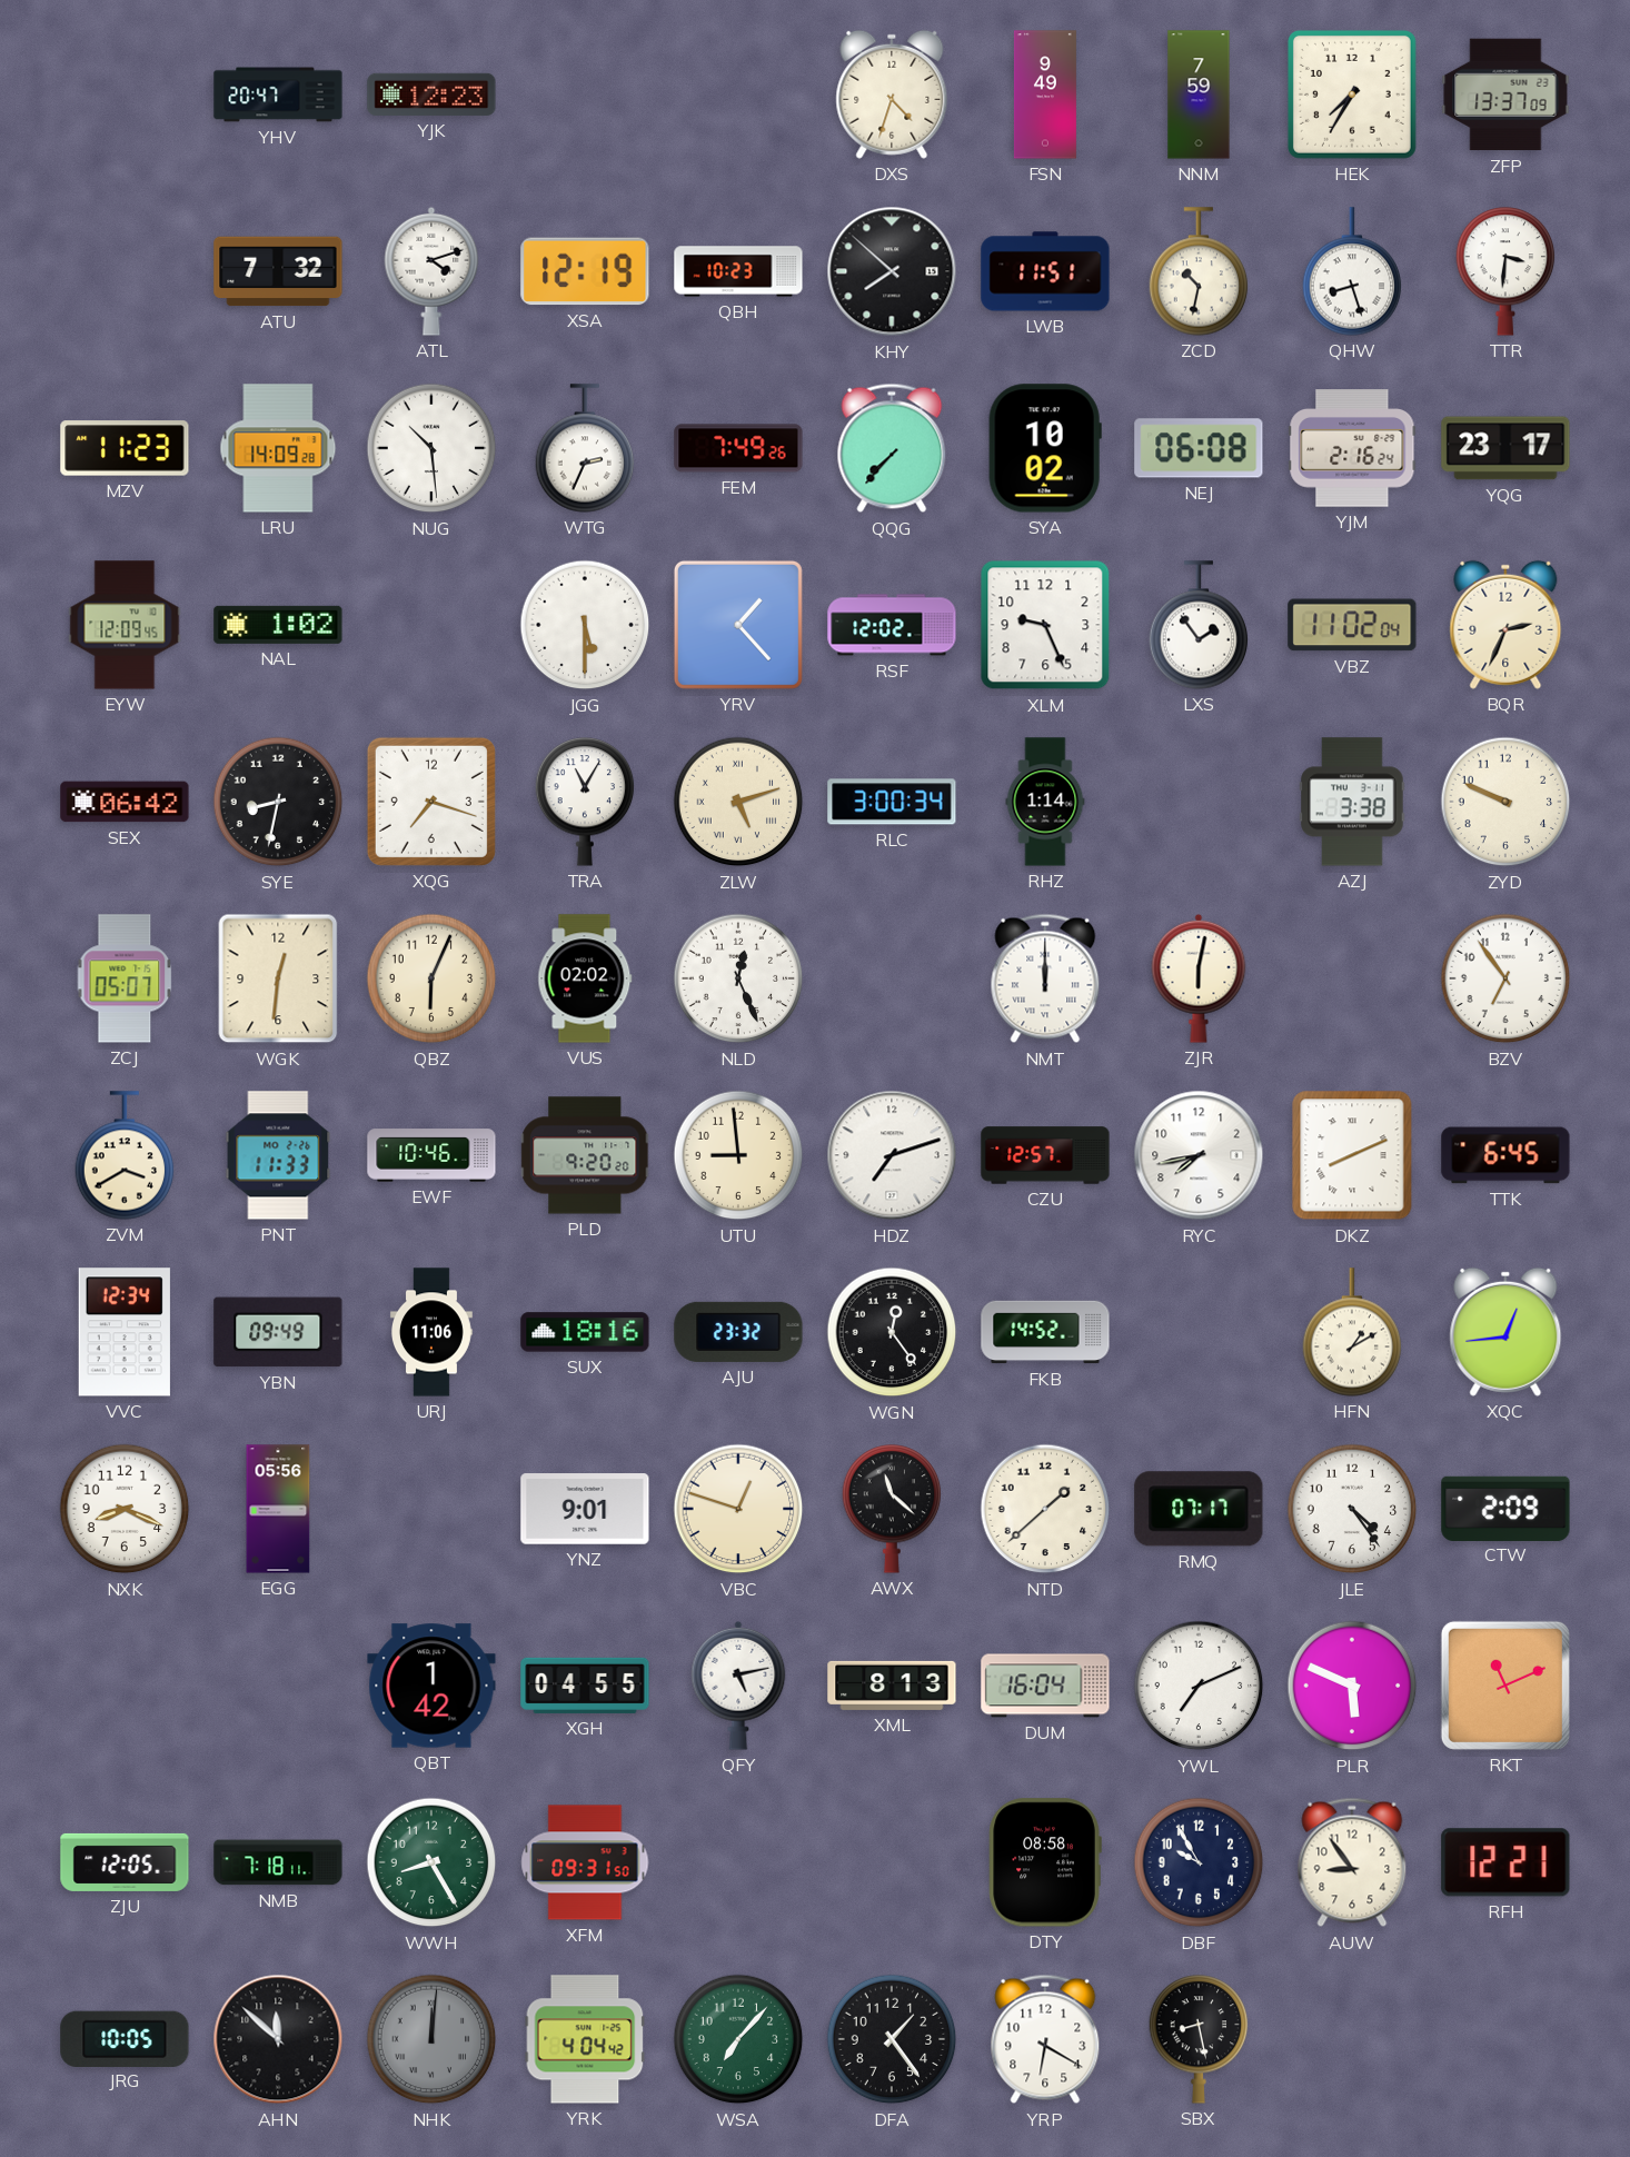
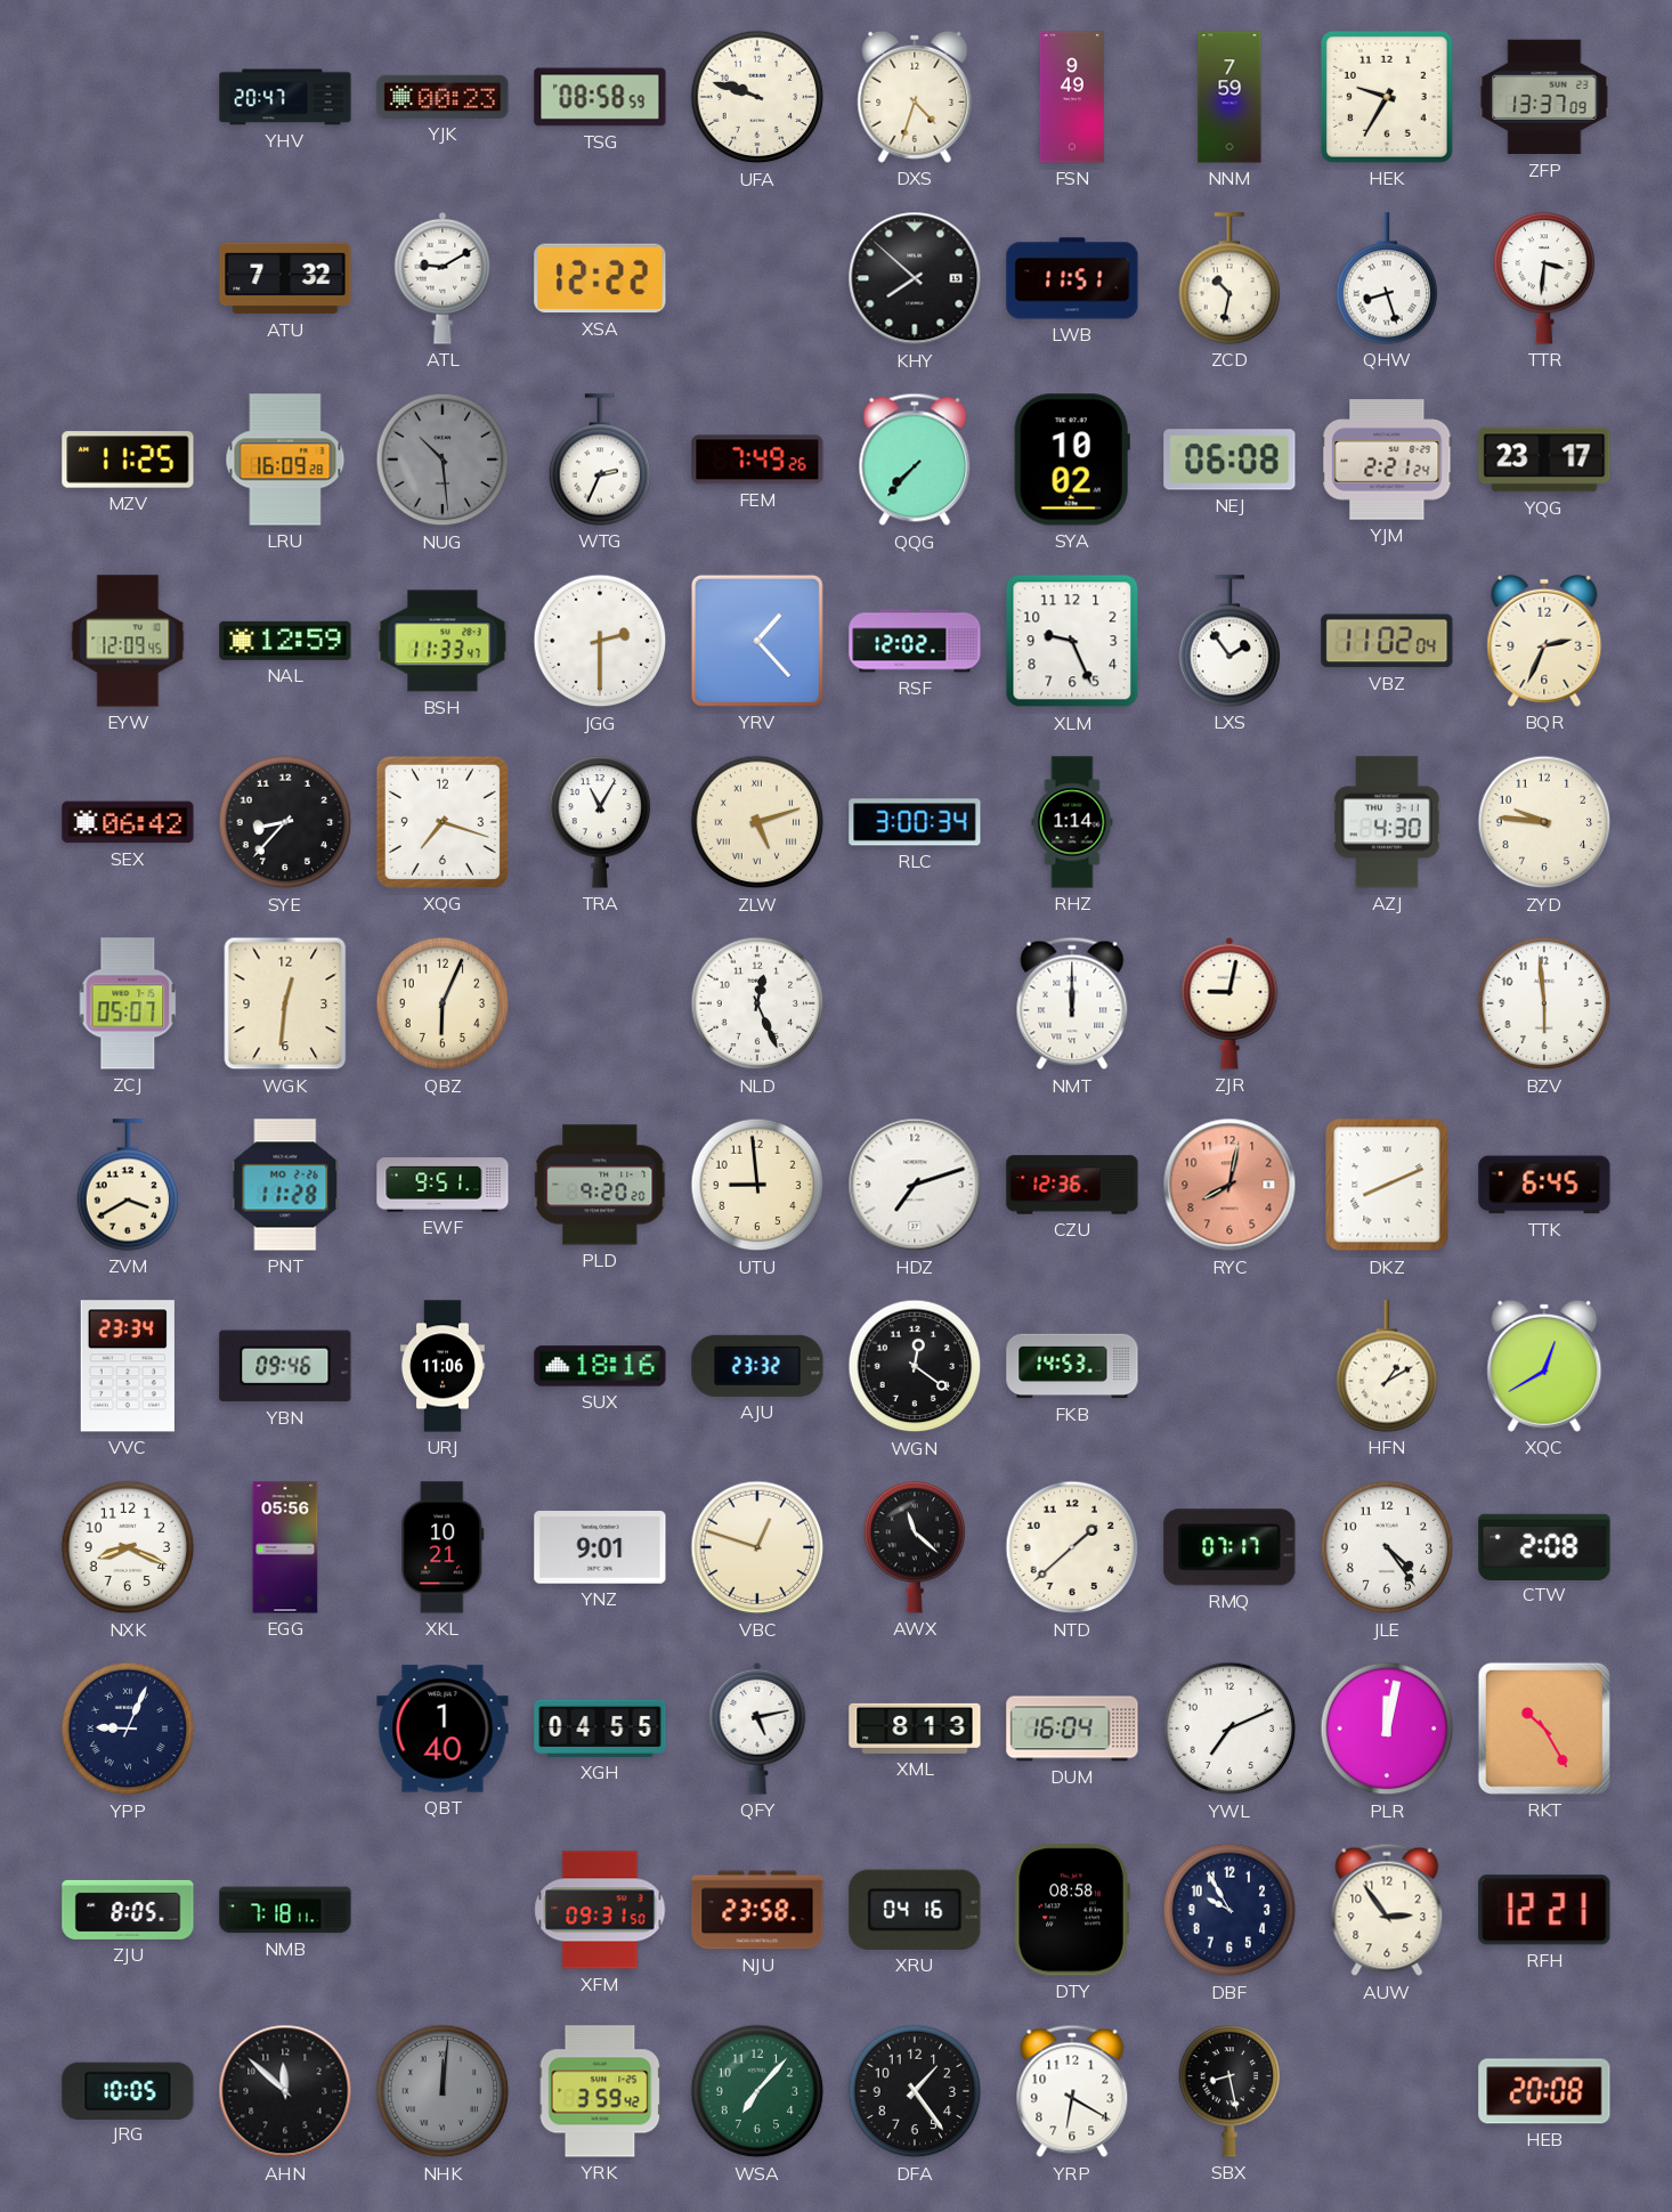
YJK: 12:23 -> 00:23
TSG: none -> 08:58
UFA: none -> 9:48
HEK: 7:35 -> 9:35
ATL: 4:12 -> 9:10
XSA: 12:19 -> 12:22
QBH: 10:23 -> none
MZV: 11:23 -> 11:25
LRU: 14:09 -> 16:09
NUG dial: white -> grey
YJM: 2:16 -> 2:21
NAL: 1:02 -> 12:59
BSH: none -> 11:33
JGG: 5:30 -> 2:30
SYE: 8:32 -> 8:37
AZJ: 3:38 -> 4:30
ZYD: 9:49 -> 9:46
VUS: 02:02 -> none
ZJR: 6:02 -> 9:02
BZV: 6:54 -> 5:59
PNT: 11:33 -> 11:28
EWF: 10:46 -> 9:51
CZU: 12:57 -> 12:36
RYC: 7:43 -> 8:02
RYC dial: white -> salmon
VVC: 12:34 -> 23:34
YBN: 09:49 -> 09:46
WGN: 12:24 -> 12:21
FKB: 14:52 -> 14:53
XQC: 12:44 -> 12:40
XKL: none -> 10:21
CTW: 2:09 -> 2:08
YPP: none -> 9:04
QBT: 1:42 -> 1:40
PLR: 5:49 -> 12:02
RKT: 11:11 -> 10:25
ZJU: 12:05 -> 8:05
WWH: 8:25 -> none
NJU: none -> 23:58
XRU: none -> 04:16
AUW: 8:54 -> 2:54
YRK: 4:04 -> 3:59
HEB: none -> 20:08
